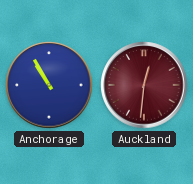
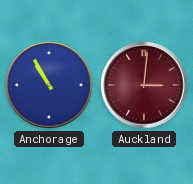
Auckland: 12:31 -> 3:01
